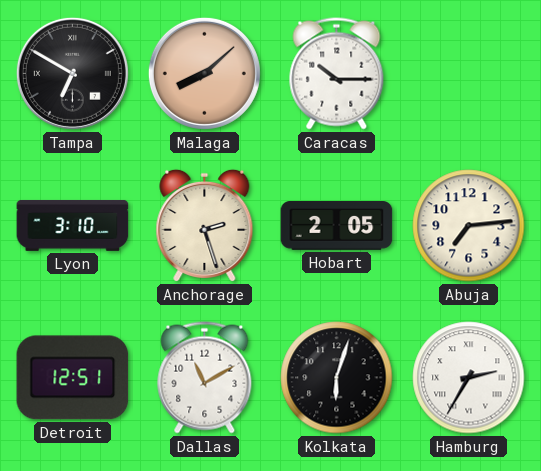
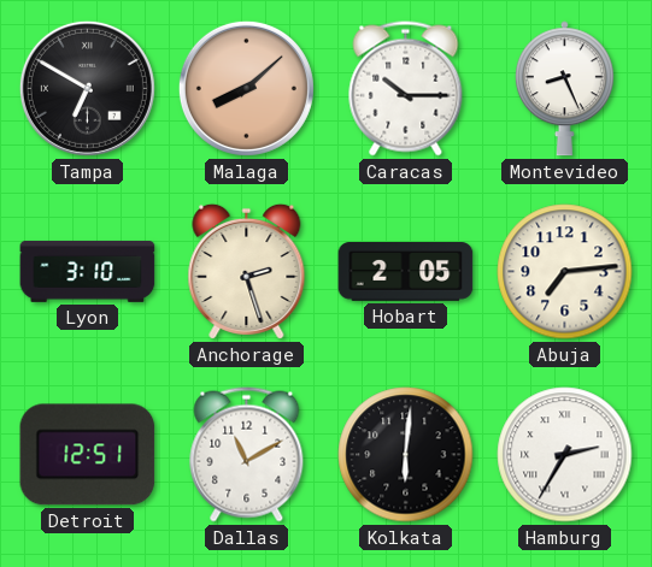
Montevideo: none -> 8:26
Kolkata: 6:03 -> 6:01
